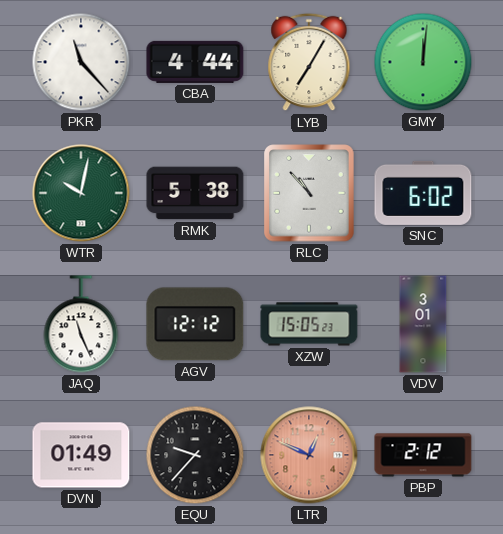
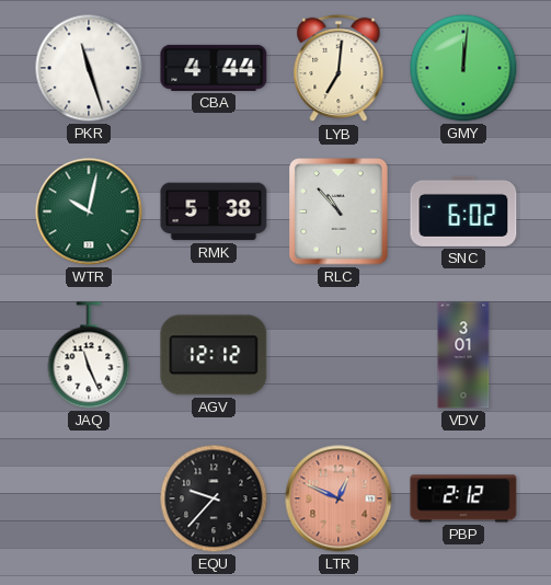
PKR: 11:23 -> 11:27
LYB: 7:05 -> 7:01
XZW: 15:05 -> none
DVN: 01:49 -> none
